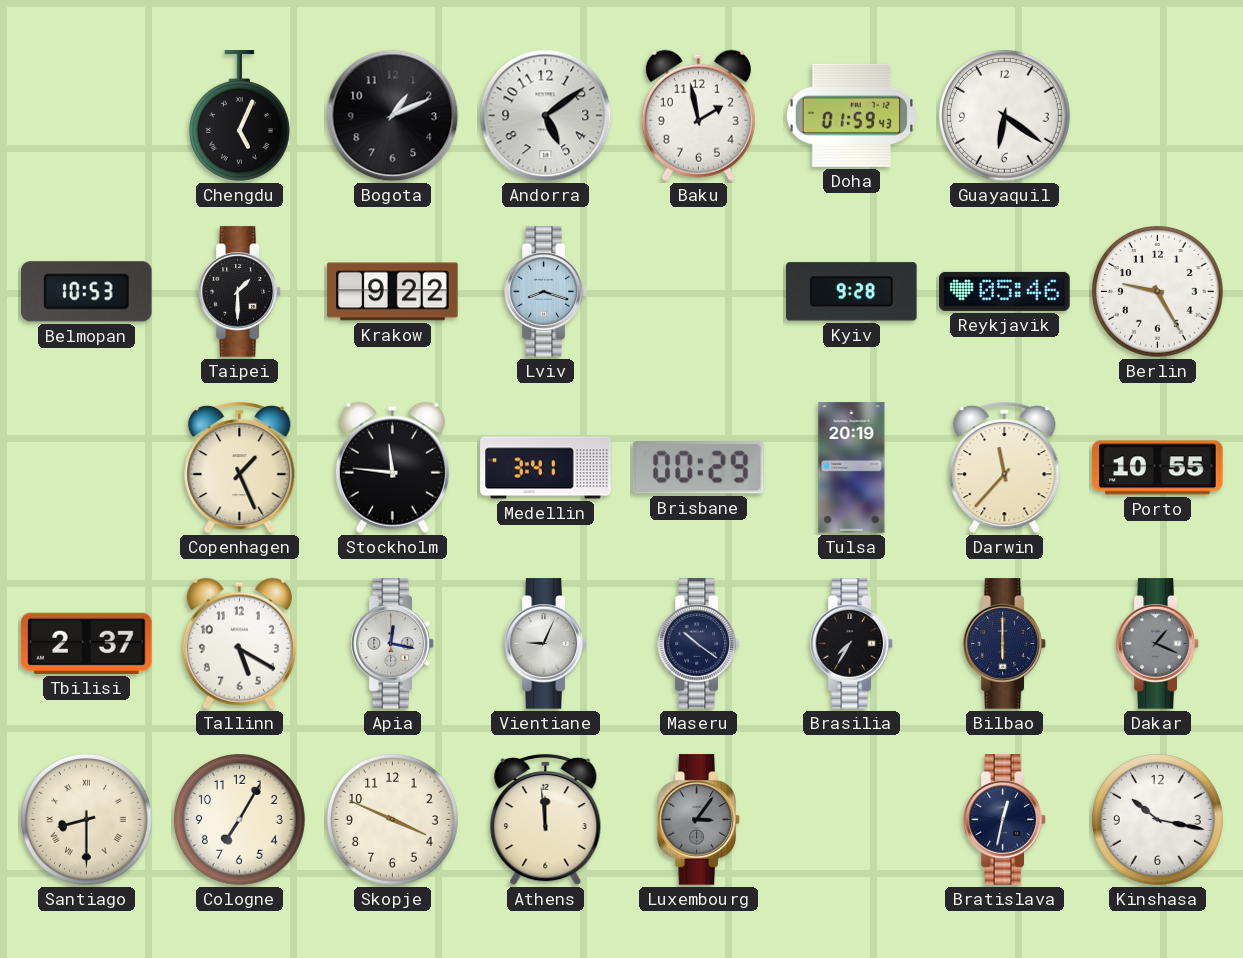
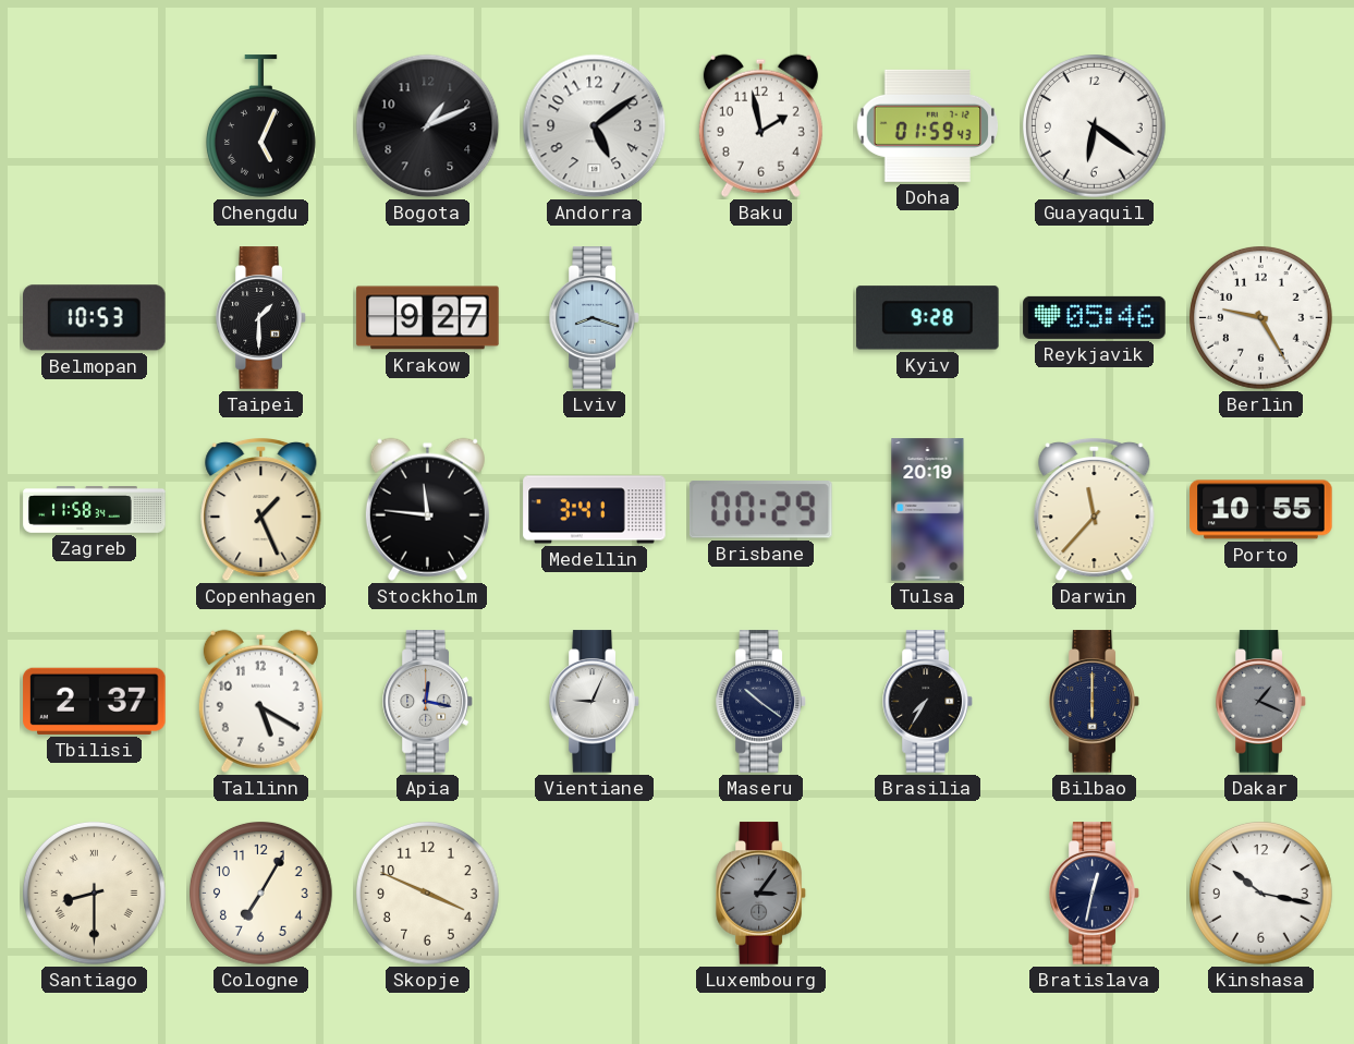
Krakow: 9:22 -> 9:27
Zagreb: none -> 11:58
Athens: 11:59 -> none
